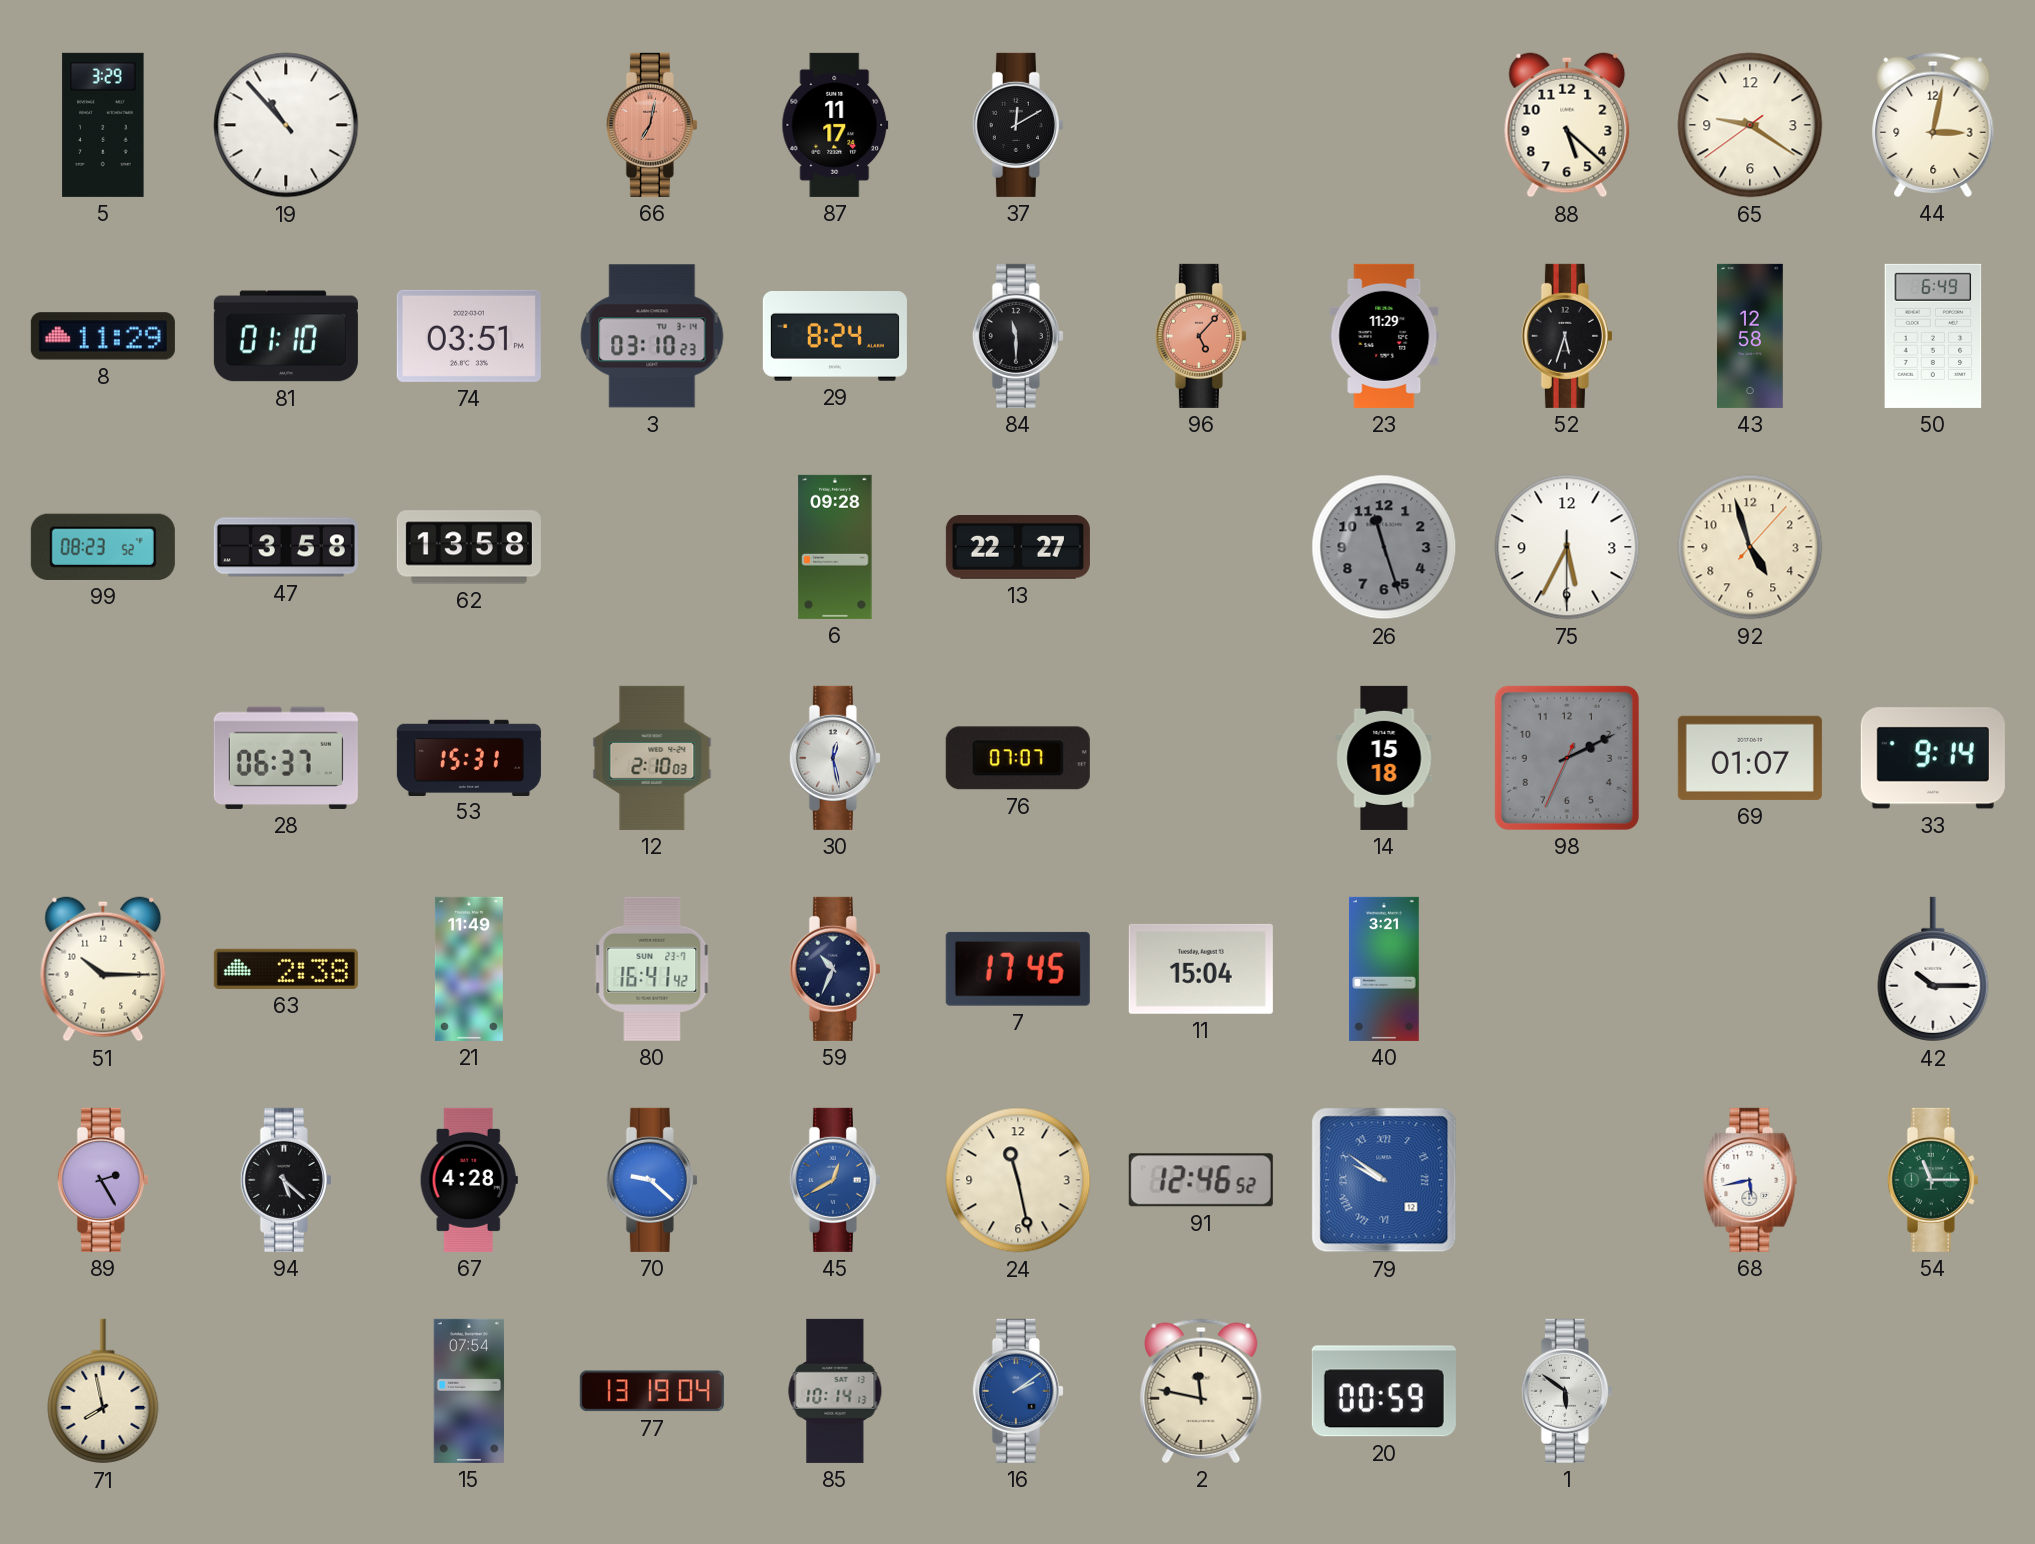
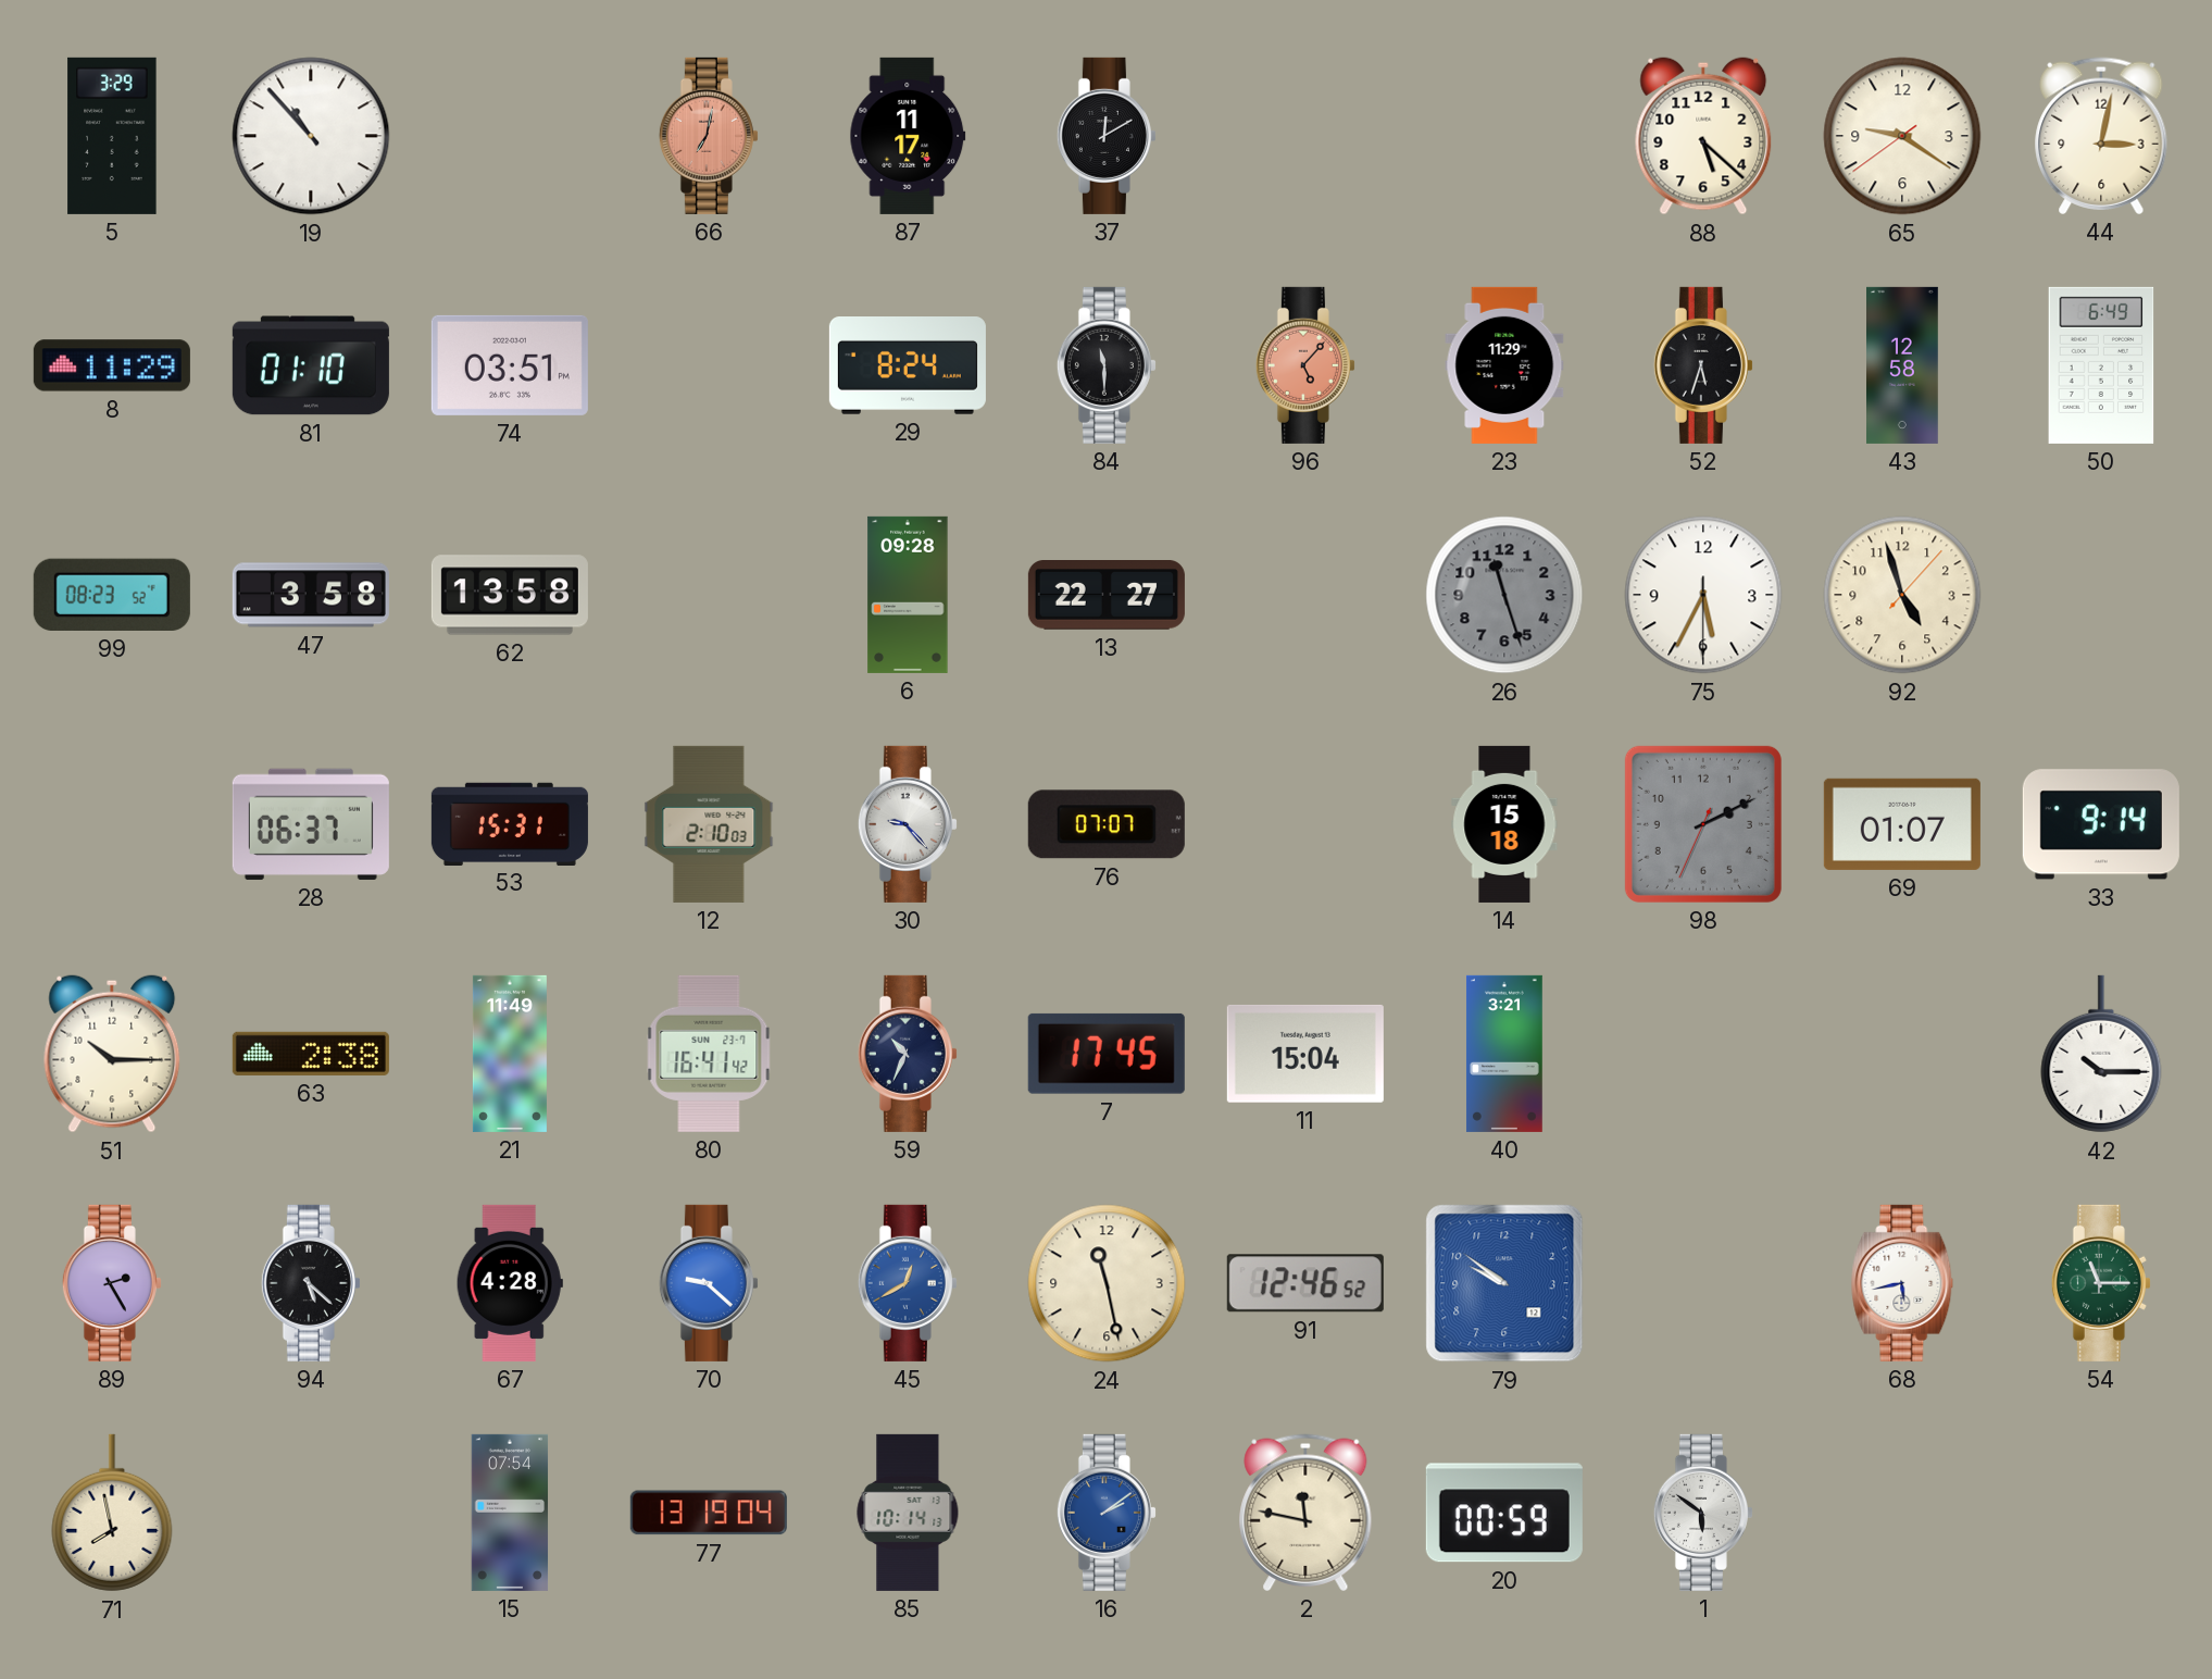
3: 03:10 -> none
30: 12:28 -> 9:23
79 numerals: Roman -> Arabic
